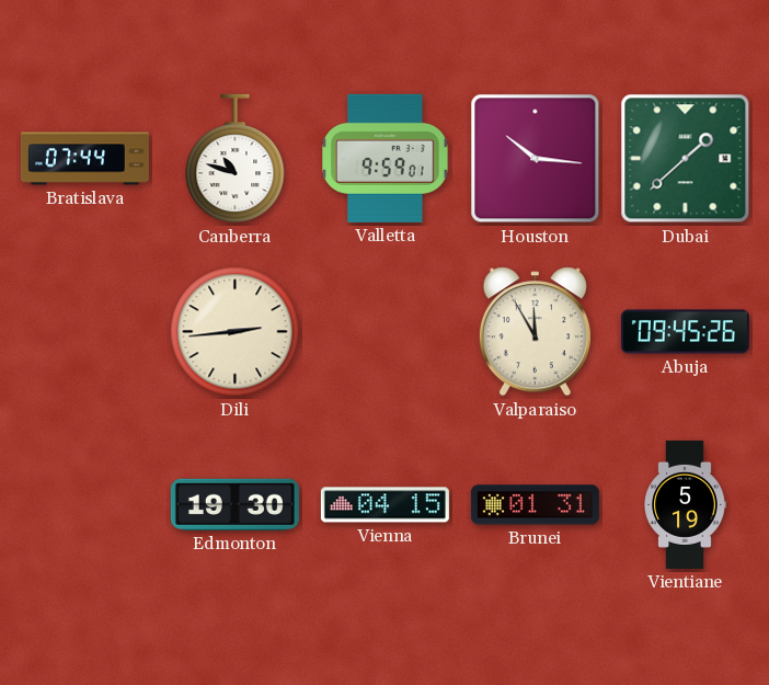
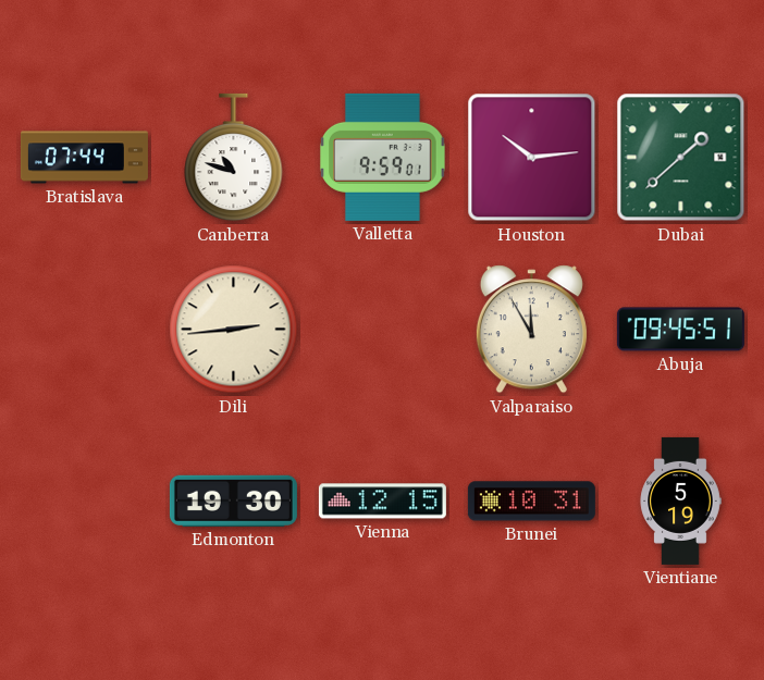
Houston: 10:16 -> 10:14
Abuja: 09:45:26 -> 09:45:51
Vienna: 04:15 -> 12:15
Brunei: 01:31 -> 10:31
